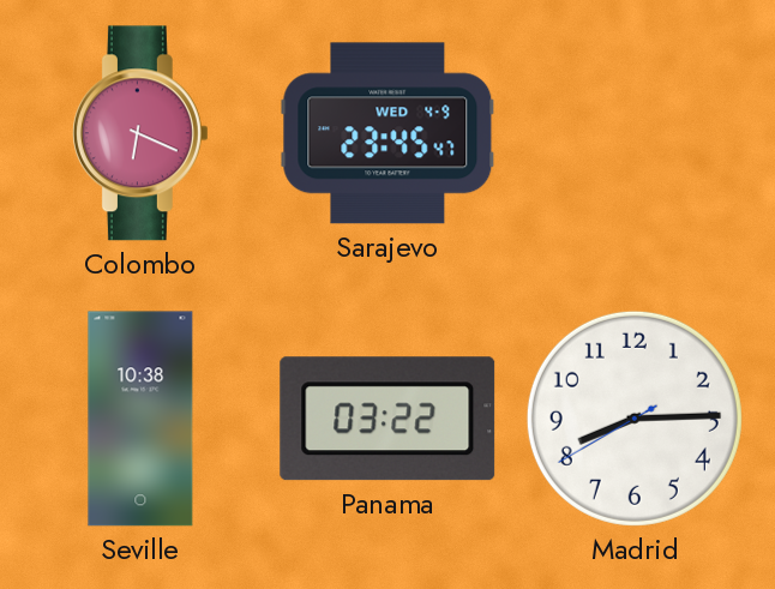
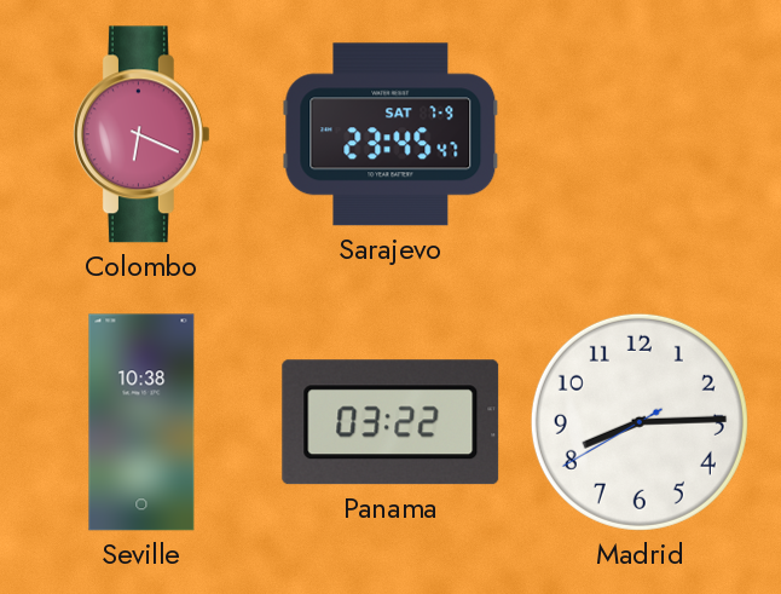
Sarajevo date: WED 4-9 -> SAT 7-9
